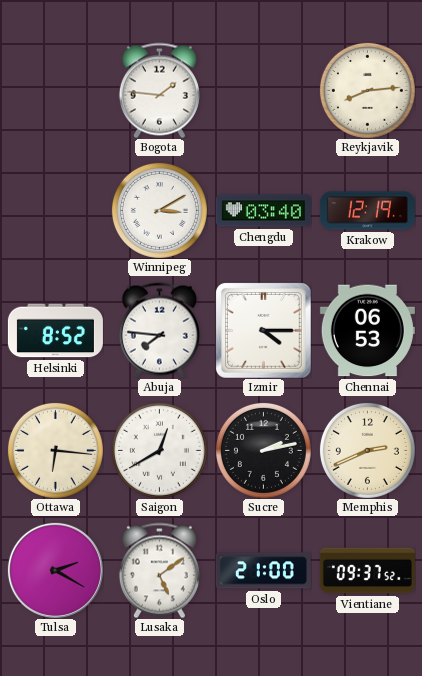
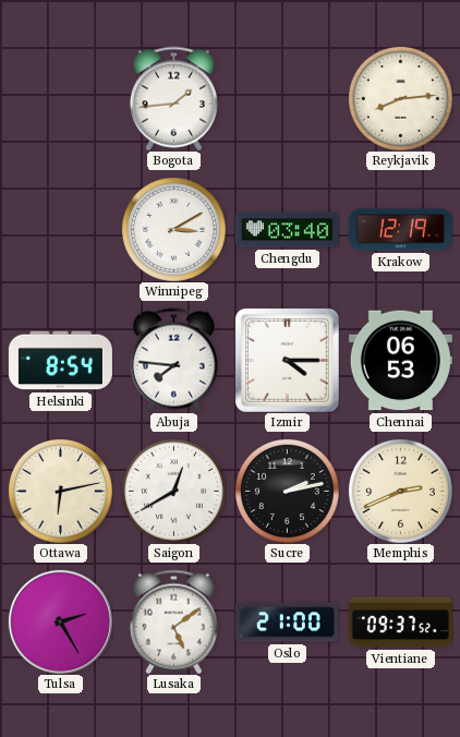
Bogota: 1:46 -> 1:44
Helsinki: 8:52 -> 8:54
Ottawa: 6:16 -> 6:13
Tulsa: 2:20 -> 2:25
